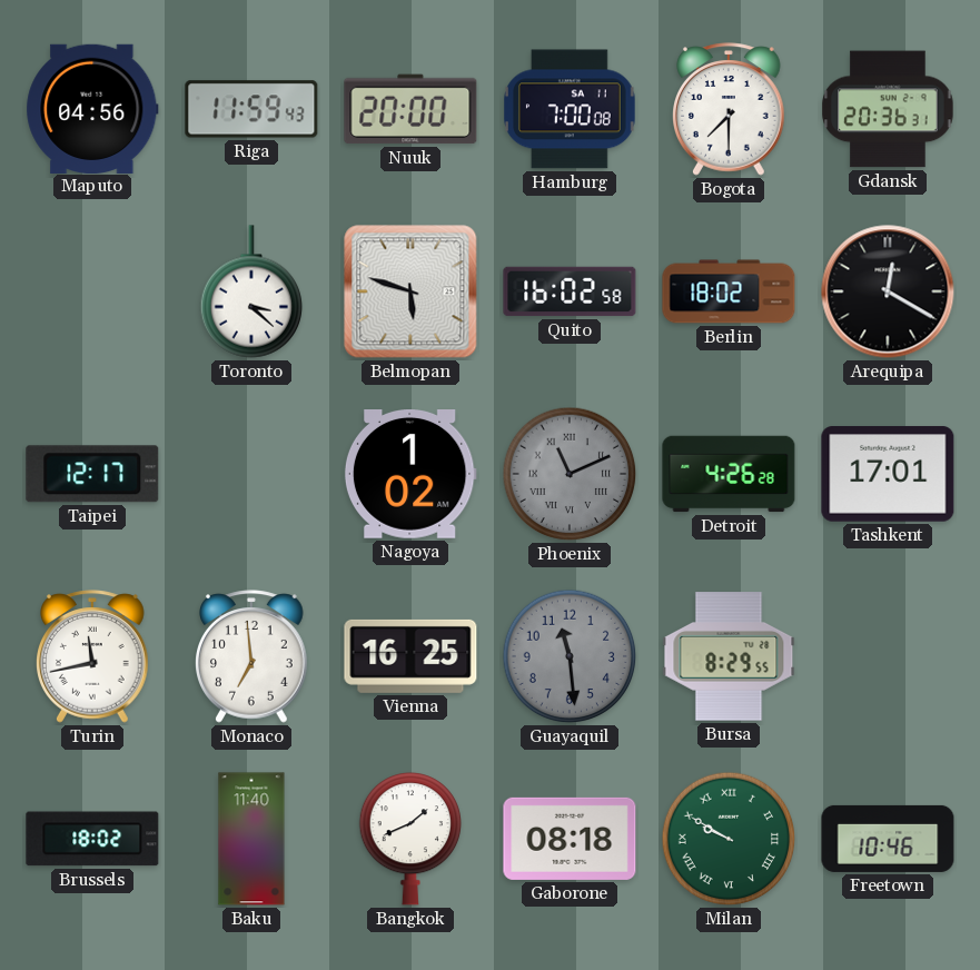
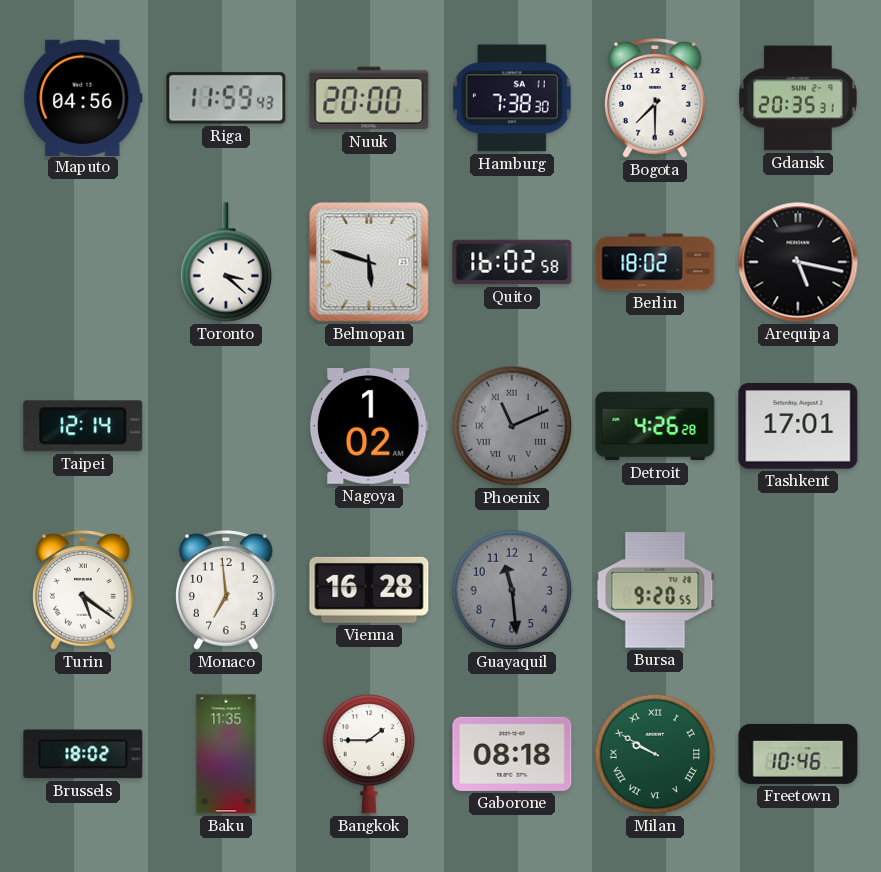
Hamburg: 7:00 -> 7:38
Gdansk: 20:36 -> 20:35
Arequipa: 12:20 -> 5:17
Taipei: 12:17 -> 12:14
Turin: 11:43 -> 5:21
Vienna: 16:25 -> 16:28
Bursa: 8:29 -> 9:20
Baku: 11:40 -> 11:35
Bangkok: 1:41 -> 1:45
